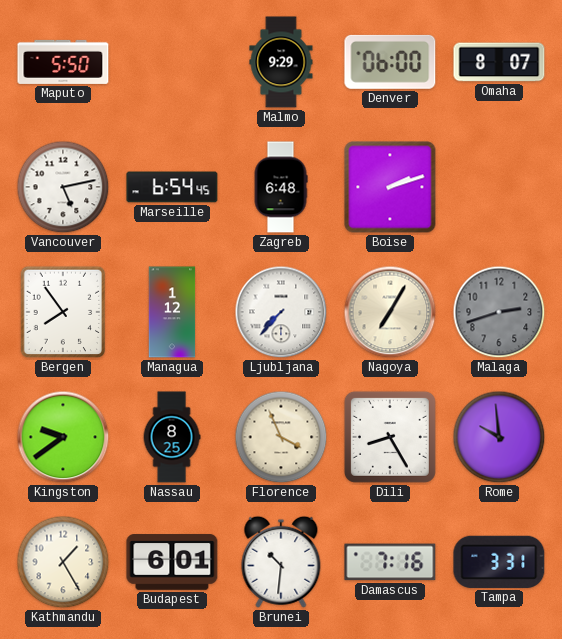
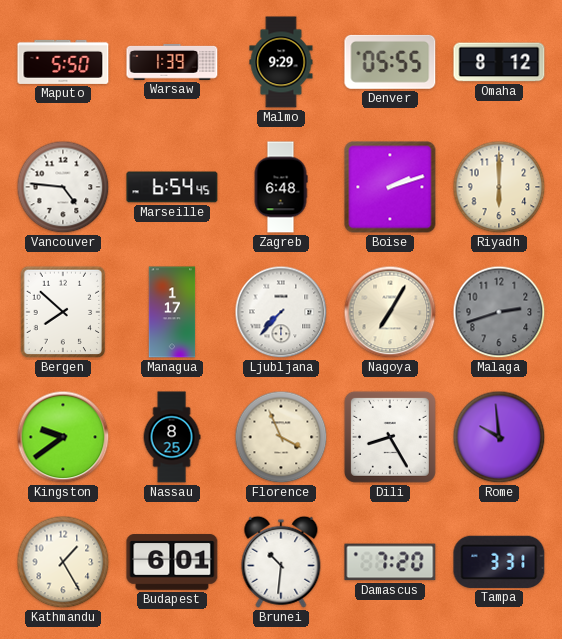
Warsaw: none -> 1:39
Denver: 06:00 -> 05:55
Omaha: 8:07 -> 8:12
Vancouver: 5:13 -> 4:46
Riyadh: none -> 6:00
Bergen: 7:54 -> 7:52
Managua: 1:12 -> 1:17
Damascus: 7:16 -> 7:20
